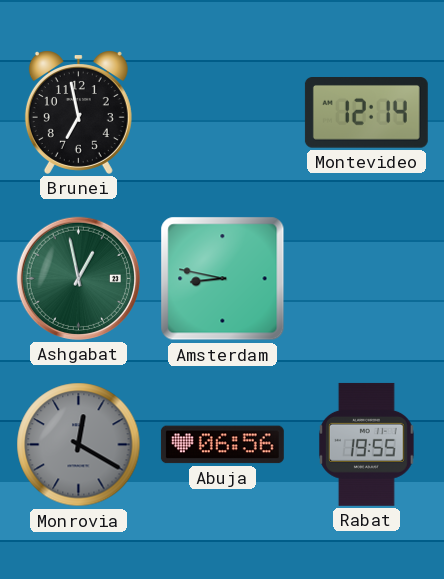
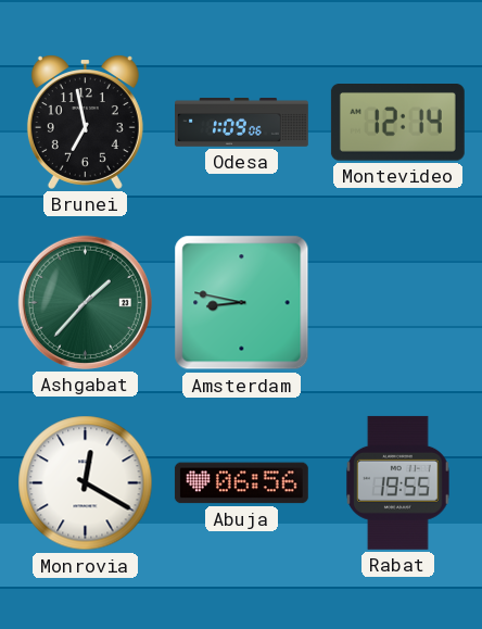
Odesa: none -> 1:09
Ashgabat: 12:58 -> 1:37
Monrovia dial: grey -> white
